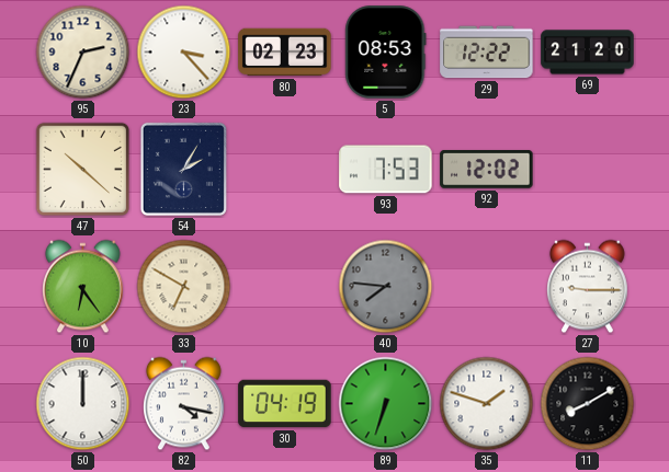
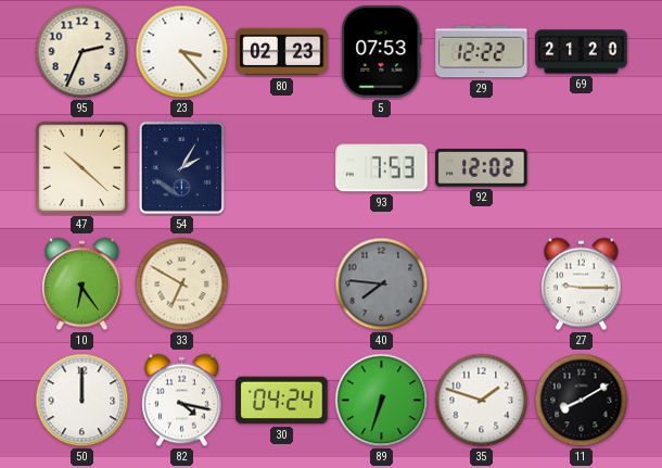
5: 08:53 -> 07:53
30: 04:19 -> 04:24
